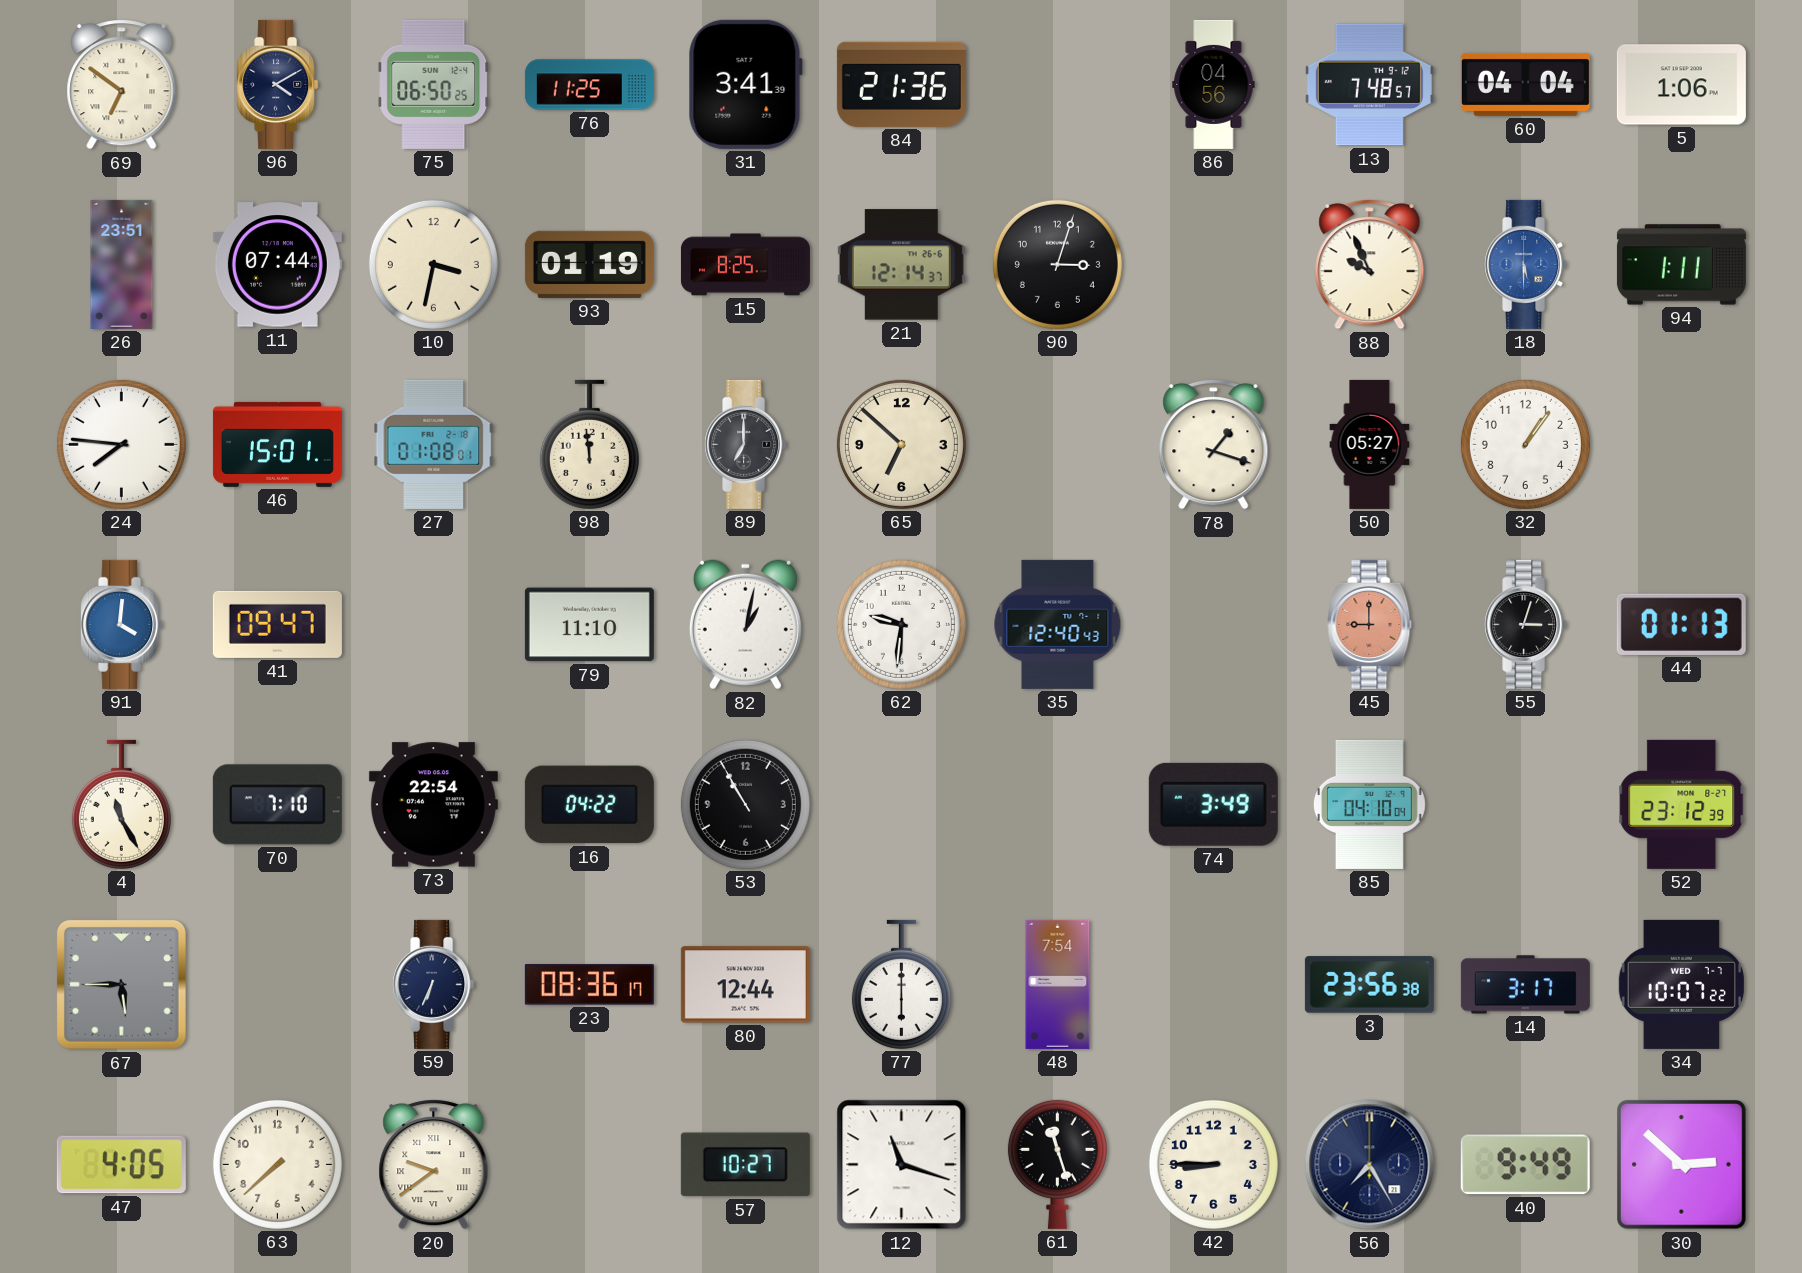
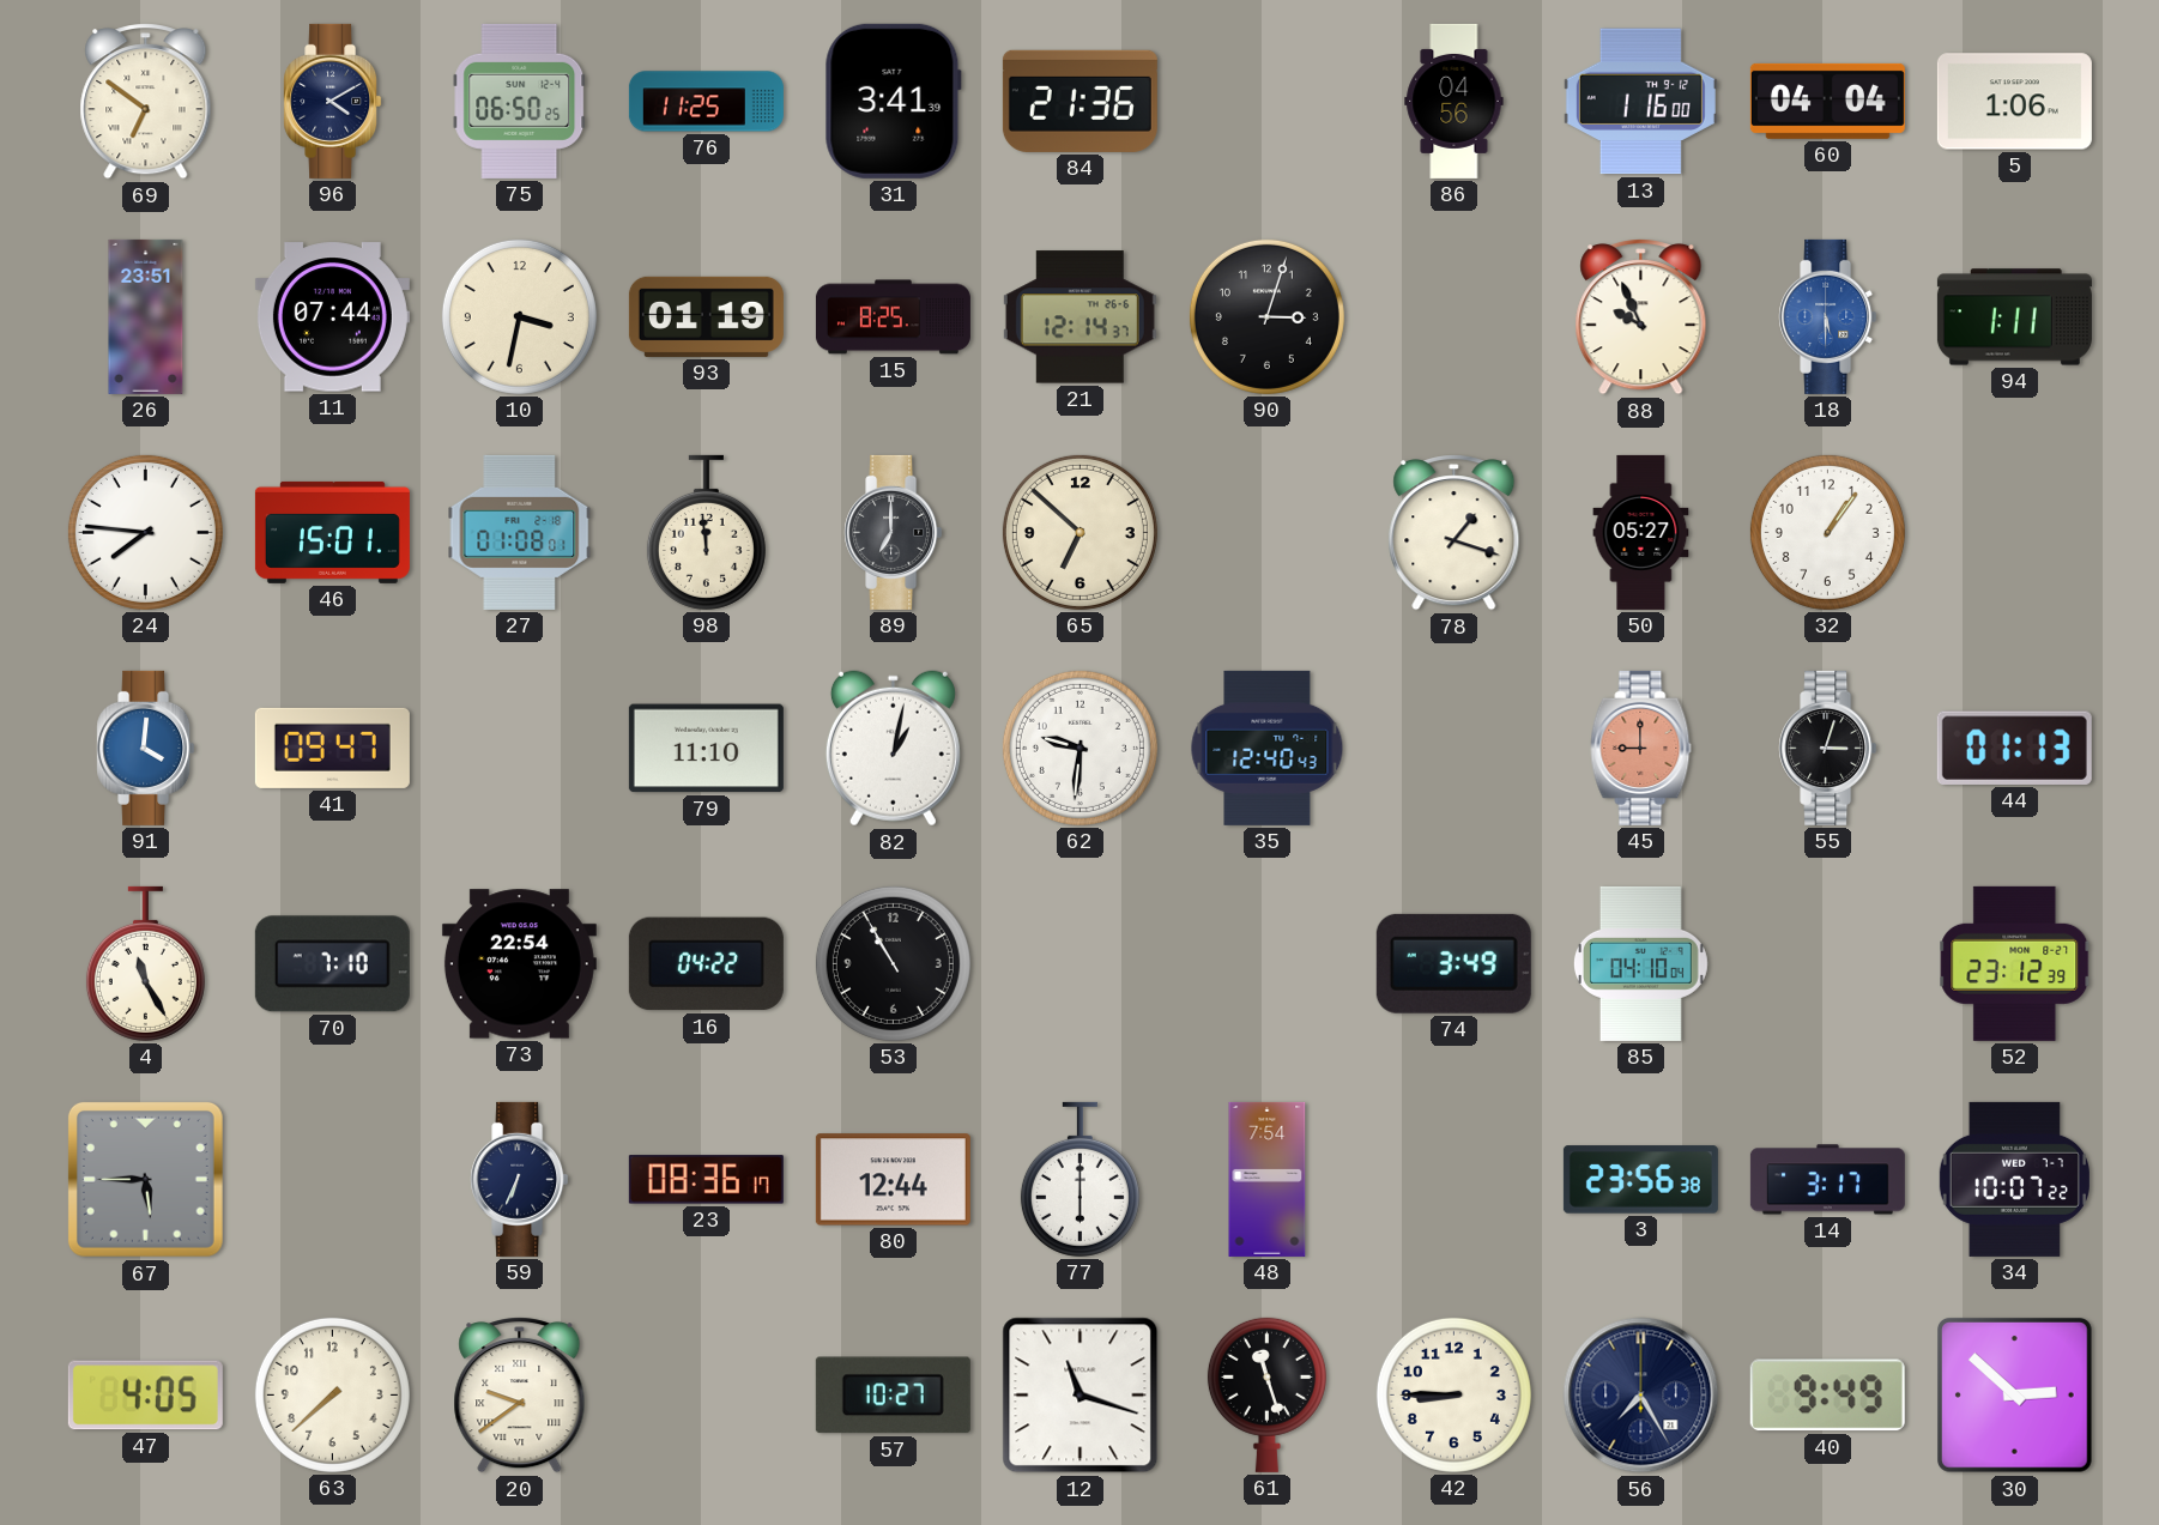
13: 7:48 -> 1:16
